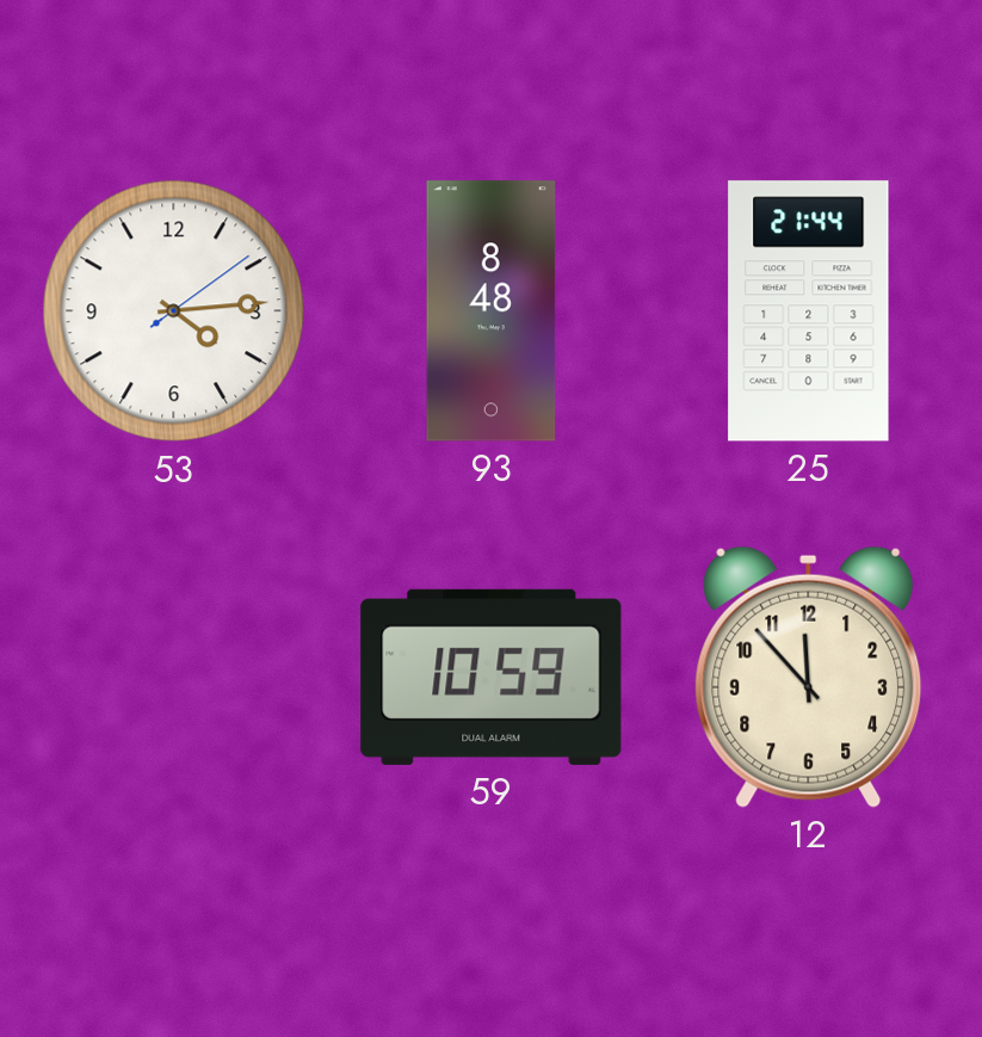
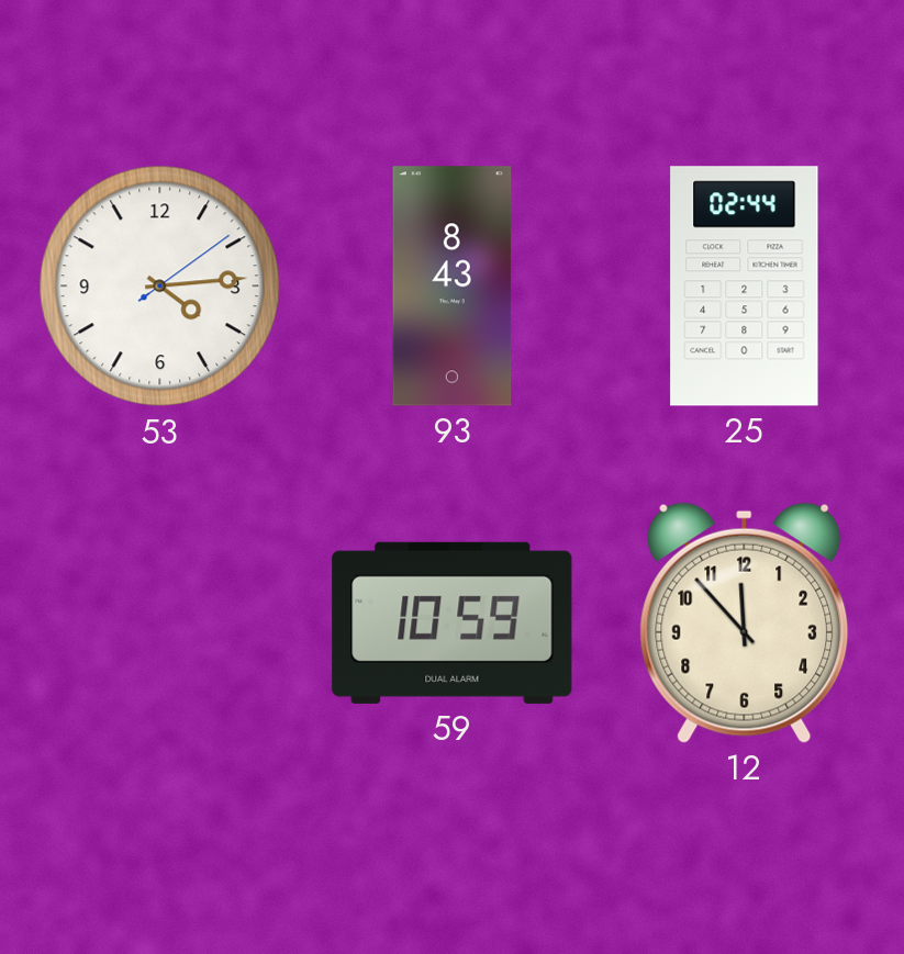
93: 8:48 -> 8:43
25: 21:44 -> 02:44
